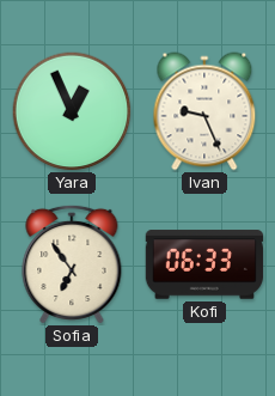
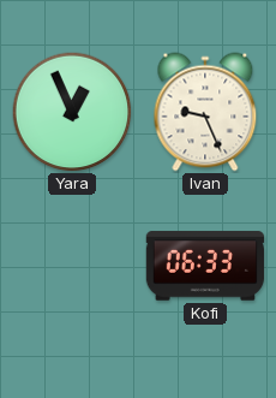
Sofia: 6:54 -> none
